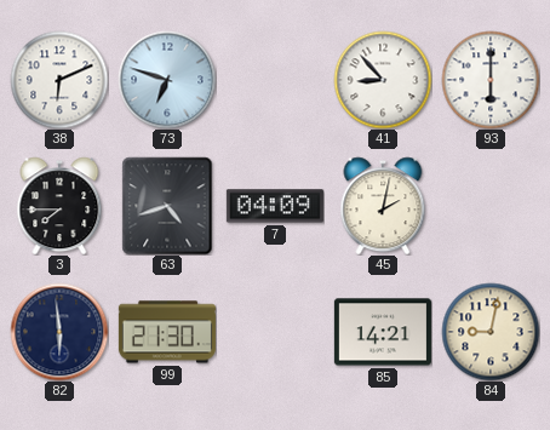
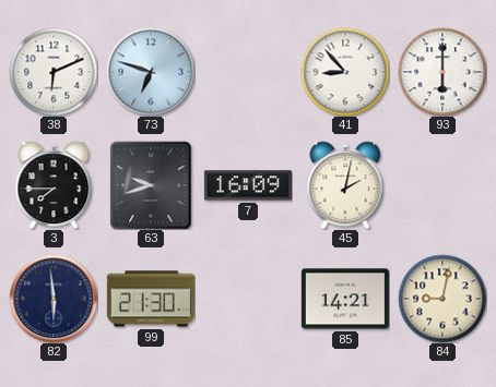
63: 4:42 -> 9:42
7: 04:09 -> 16:09
